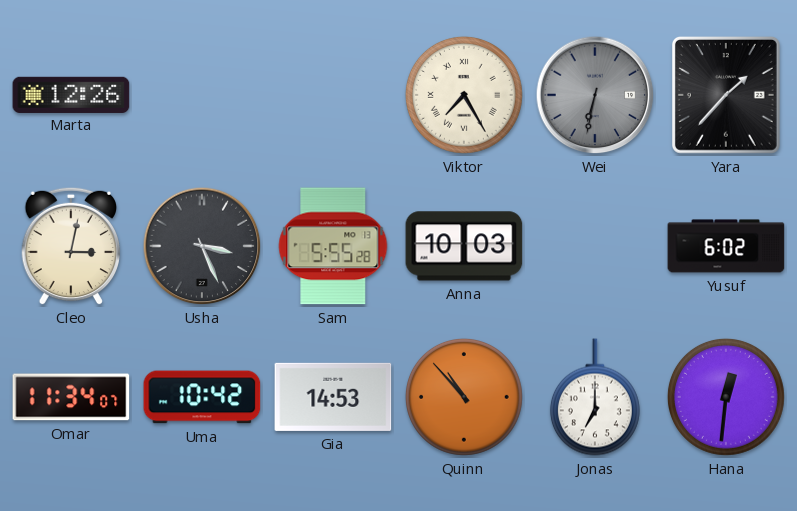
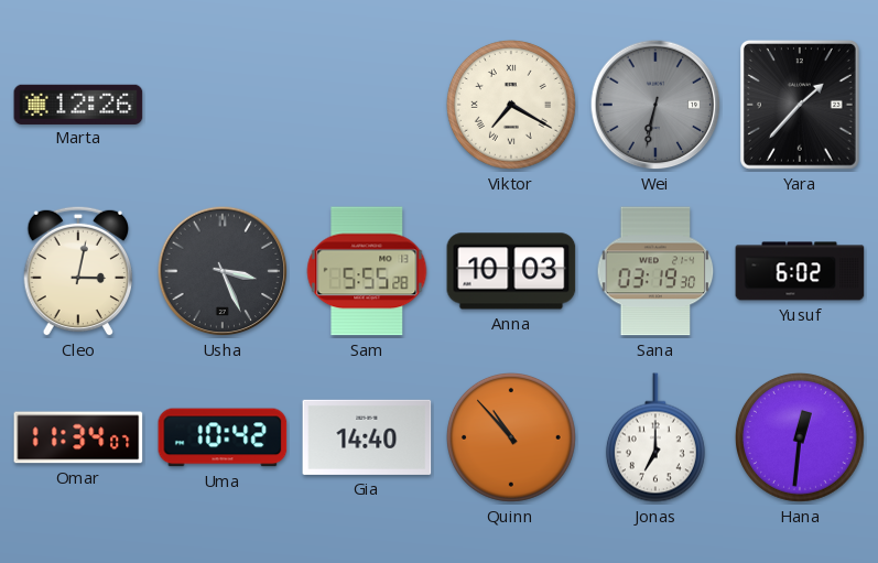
Viktor: 7:25 -> 7:20
Sana: none -> 03:19
Gia: 14:53 -> 14:40
